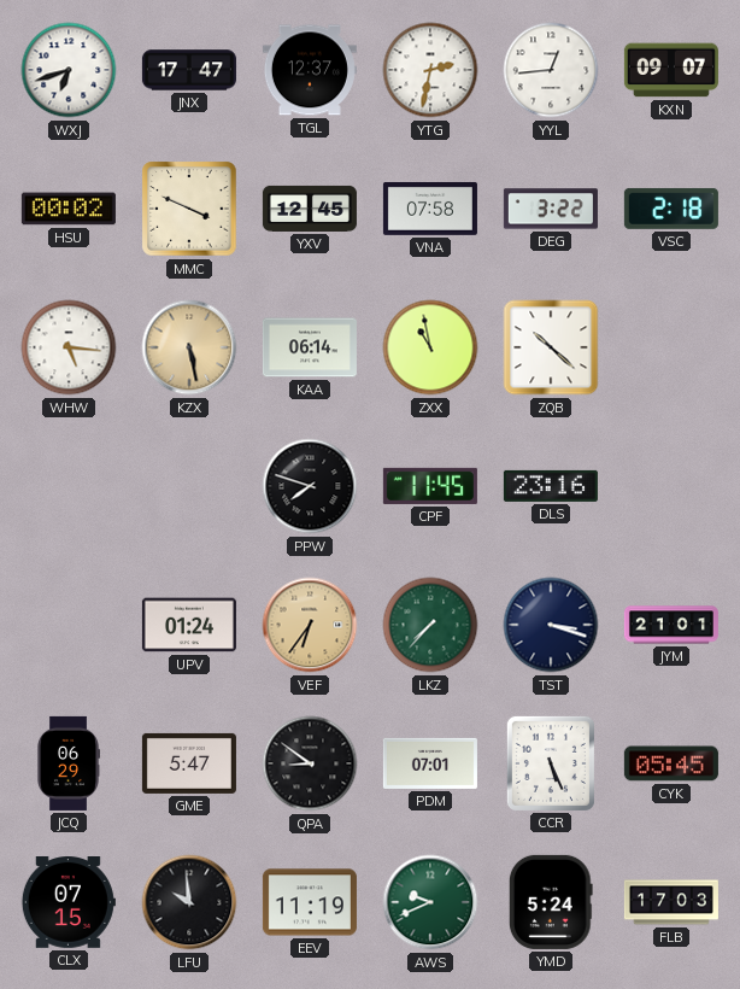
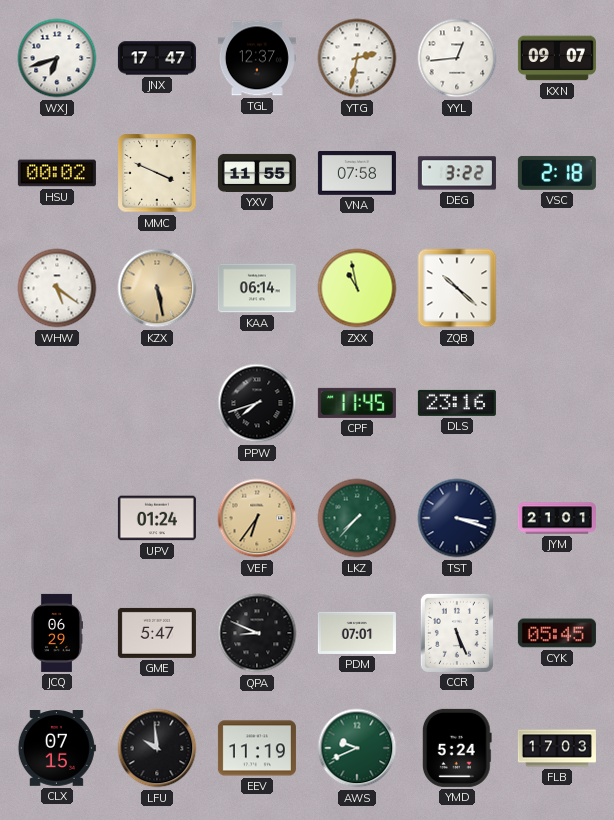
YXV: 12:45 -> 11:55
WHW: 5:16 -> 5:21
PPW: 7:48 -> 7:42
QPA: 8:51 -> 8:49
